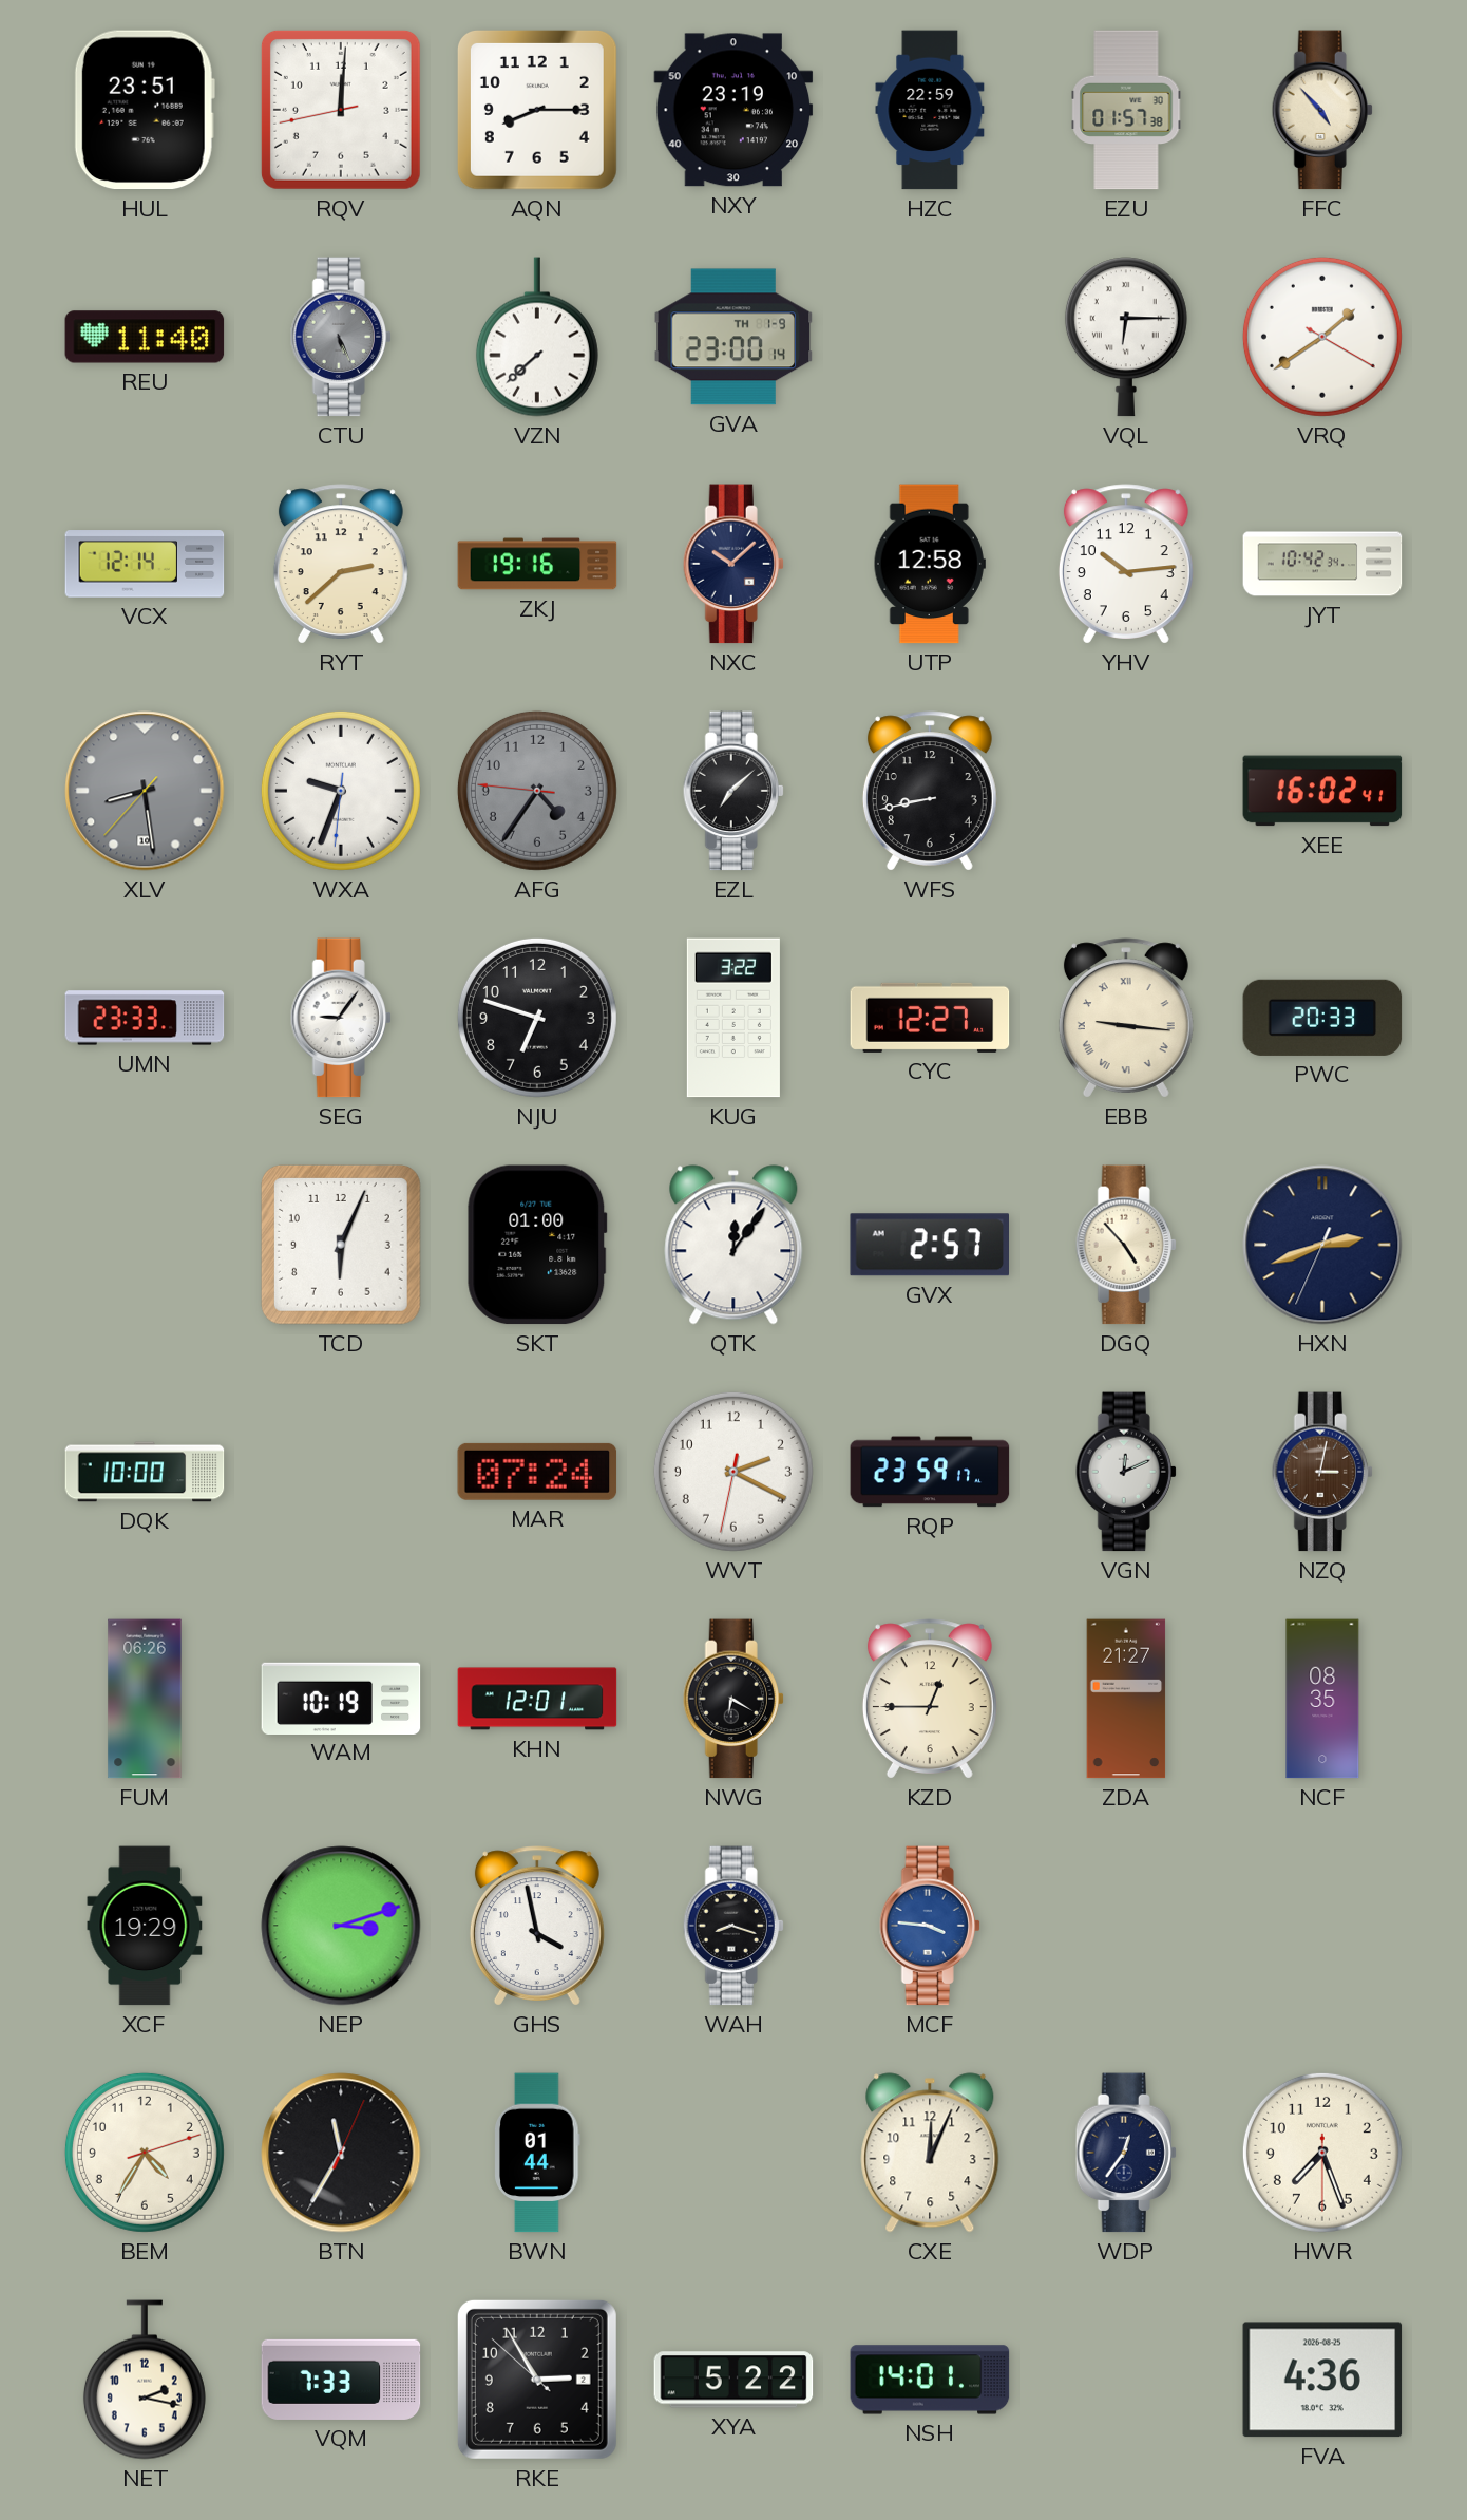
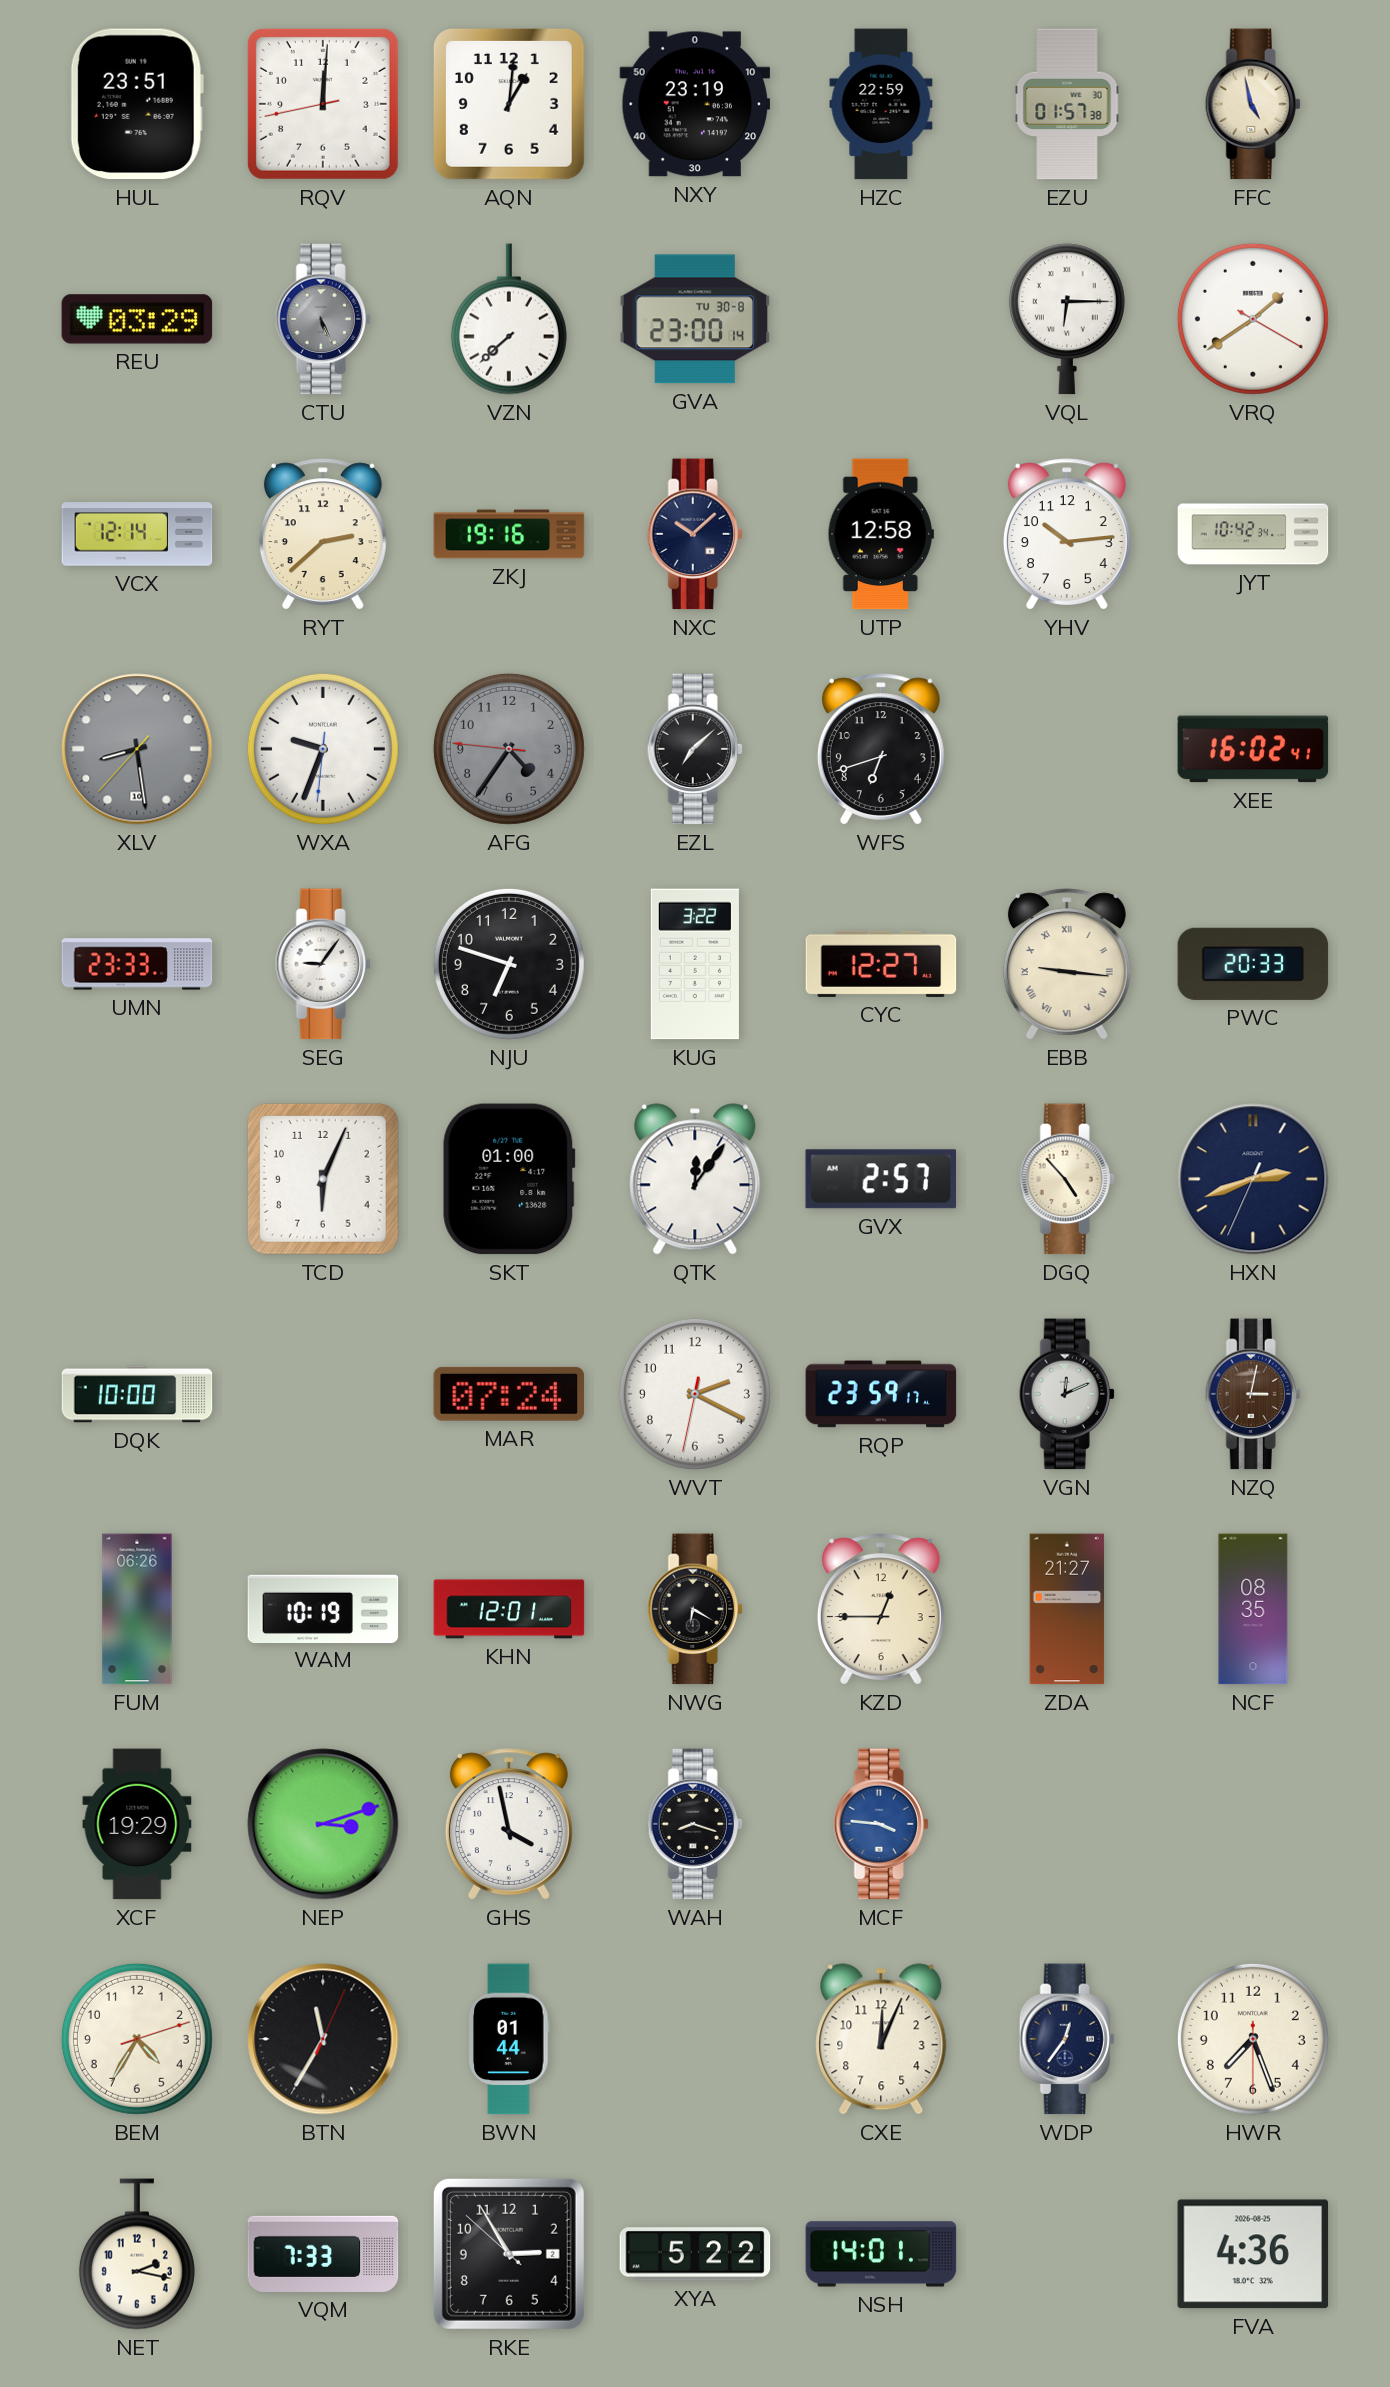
AQN: 8:15 -> 1:01
FFC: 4:53 -> 4:58
REU: 11:40 -> 03:29
GVA date: TH 1-9 -> TU 30-8
WFS: 8:43 -> 6:42
